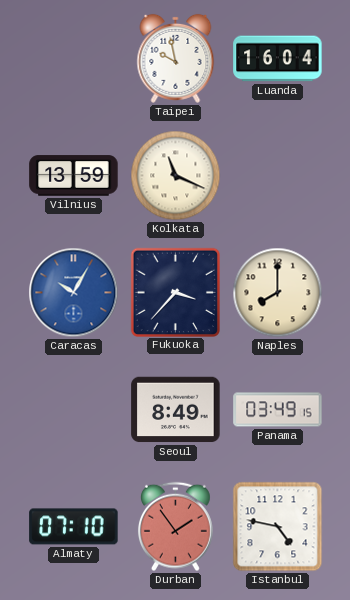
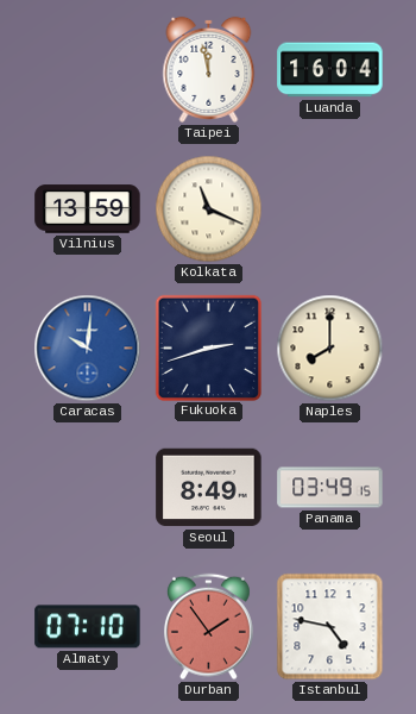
Taipei: 9:58 -> 11:58
Caracas: 10:05 -> 10:01
Fukuoka: 3:37 -> 2:42
